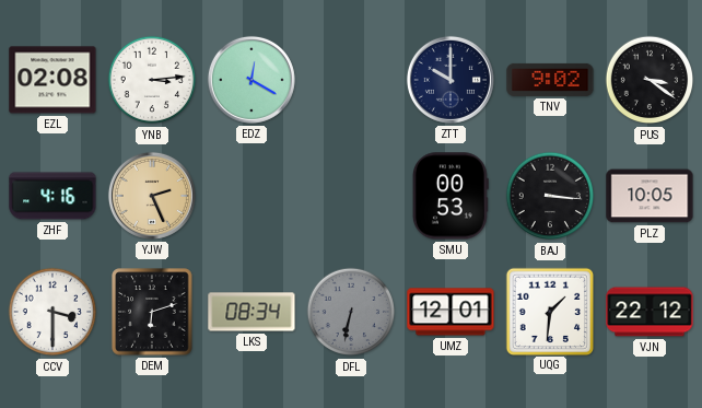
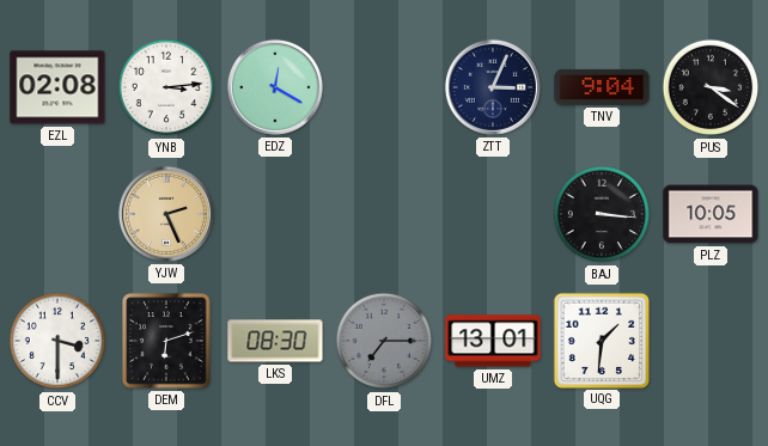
ZTT: 10:00 -> 3:04
TNV: 9:02 -> 9:04
ZHF: 4:16 -> none
SMU: 00:53 -> none
LKS: 08:34 -> 08:30
DFL: 6:32 -> 7:15
UMZ: 12:01 -> 13:01
VJN: 22:12 -> none
